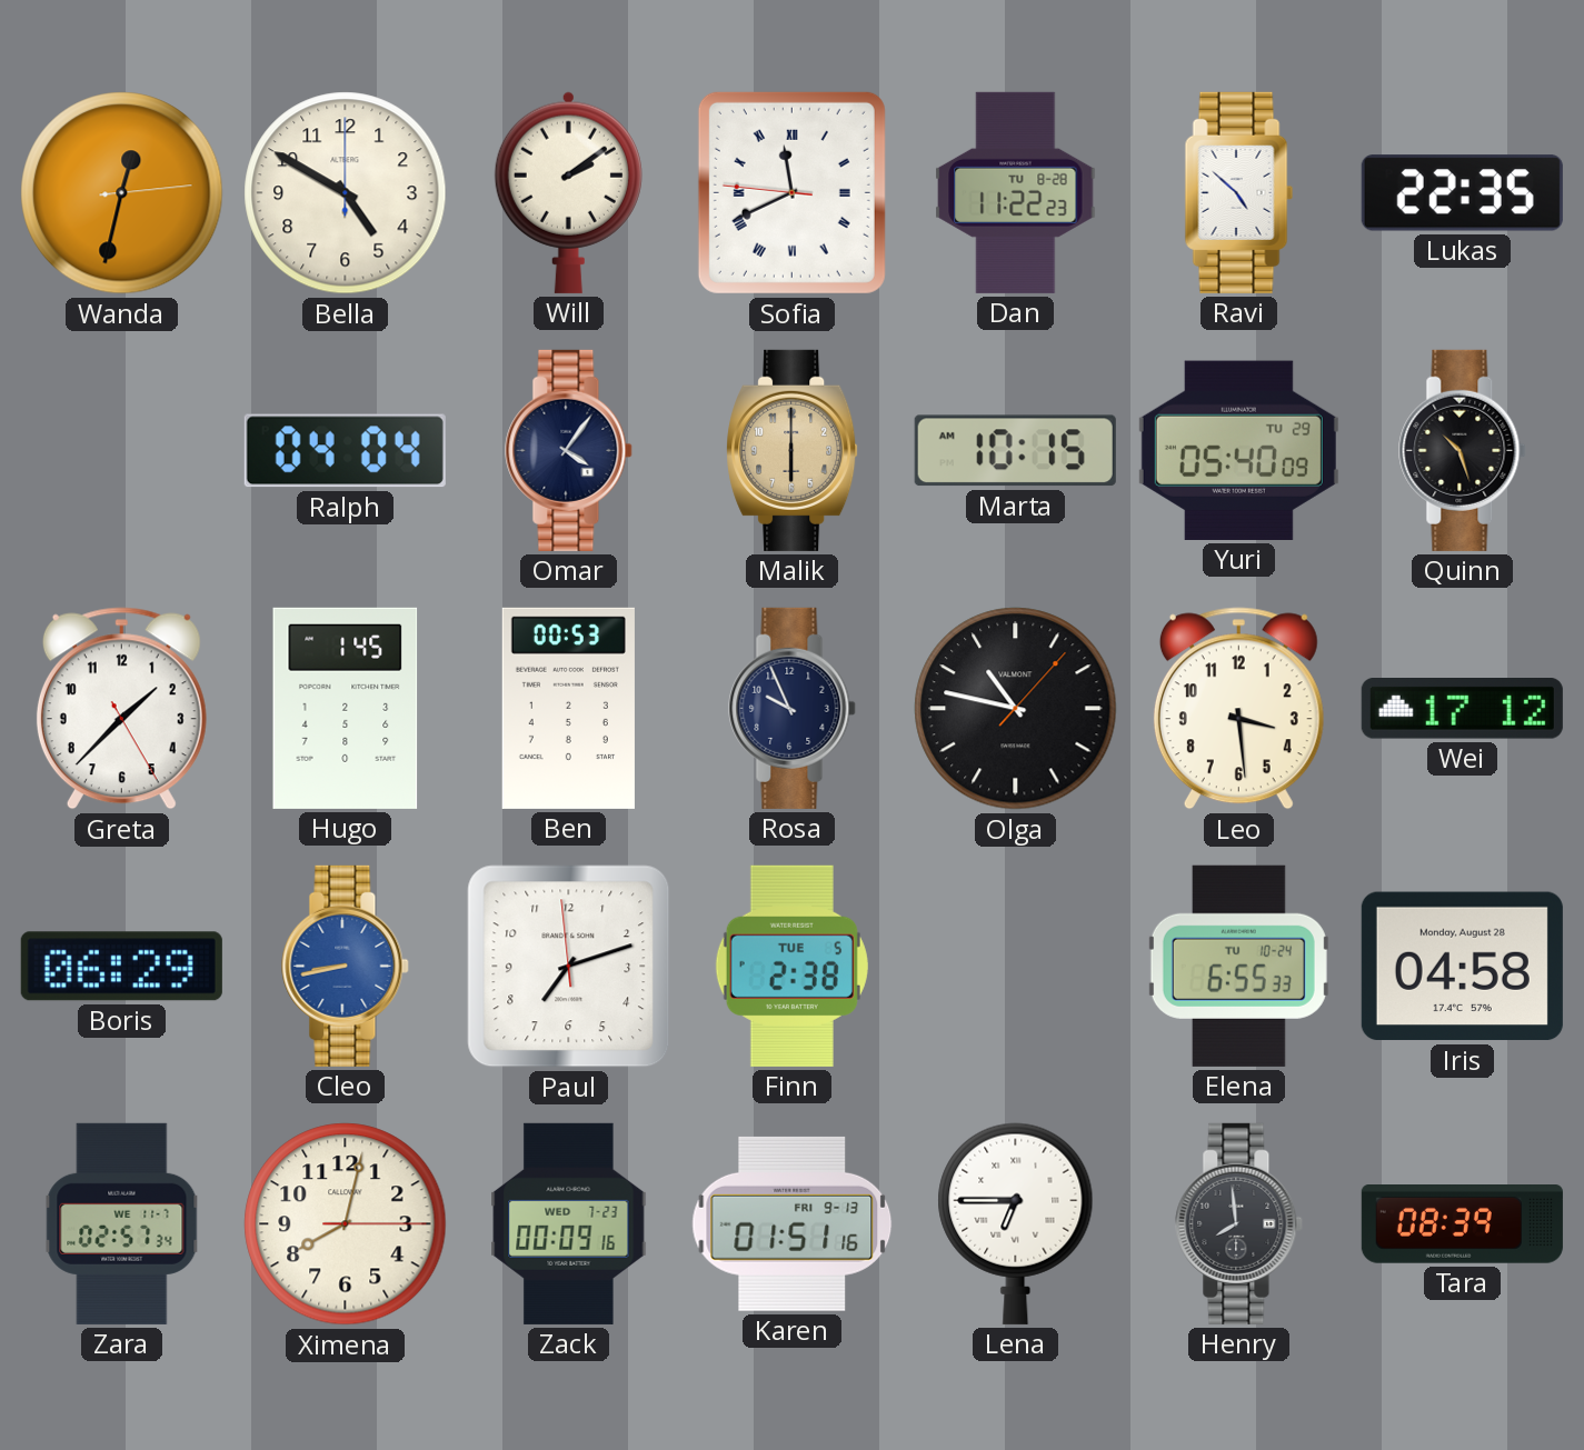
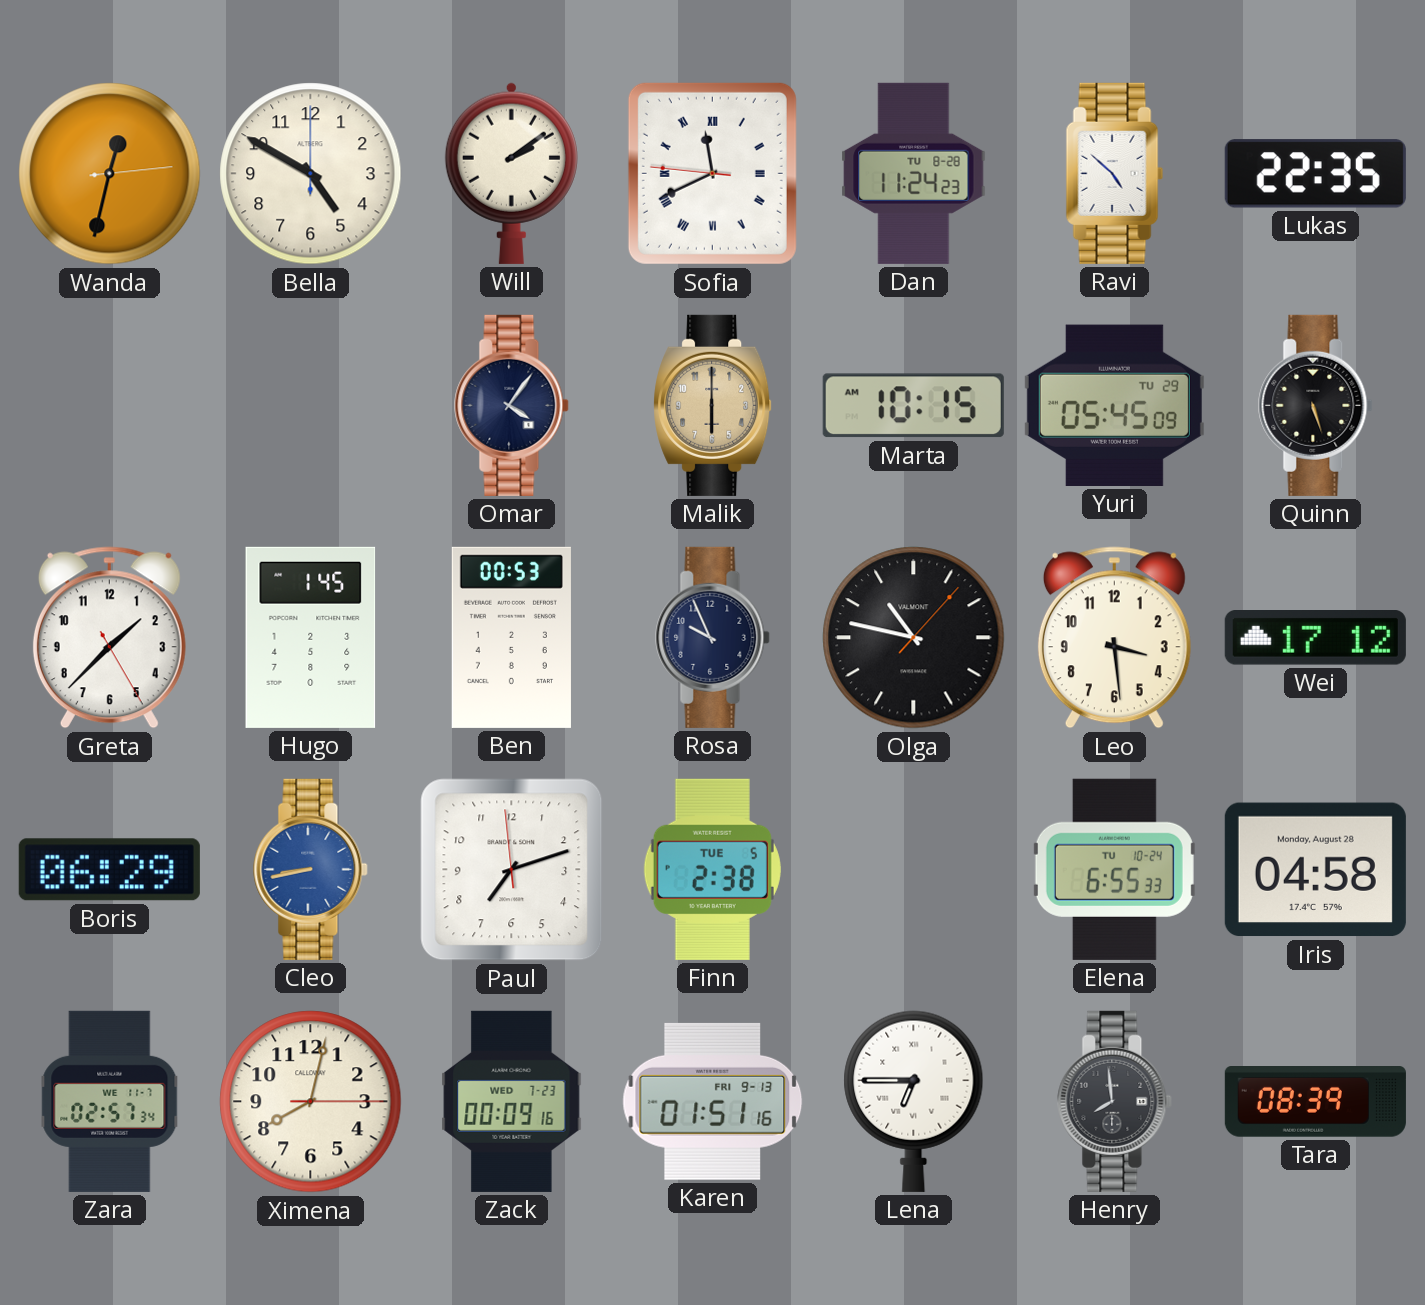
Dan: 11:22 -> 11:24
Ralph: 04:04 -> none
Yuri: 05:40 -> 05:45
Quinn: 10:27 -> 5:27
